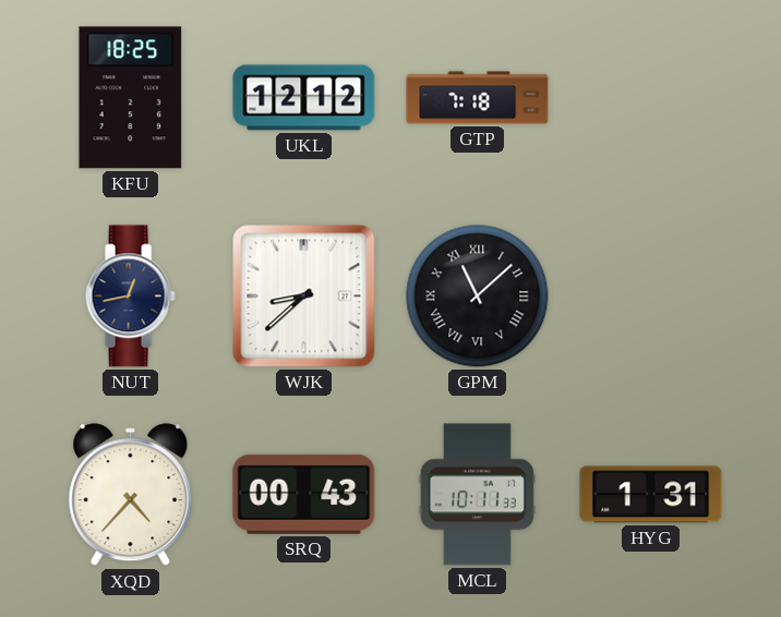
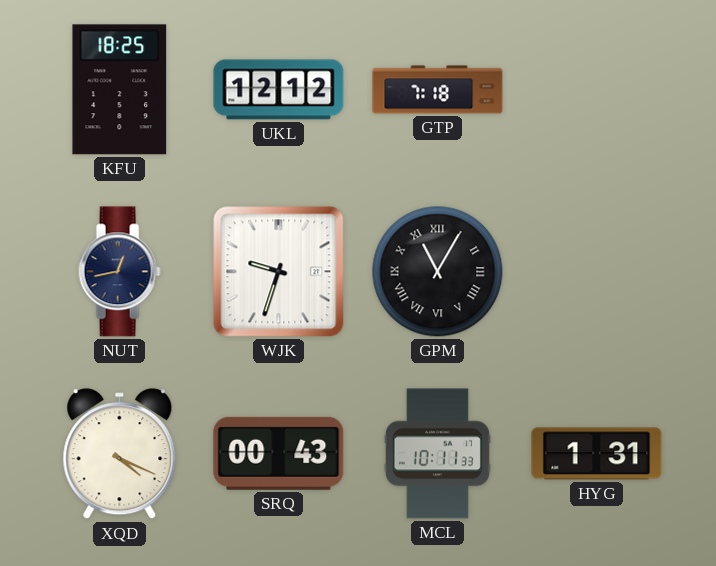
WJK: 8:38 -> 9:33
GPM: 11:08 -> 11:05
XQD: 4:37 -> 4:19
